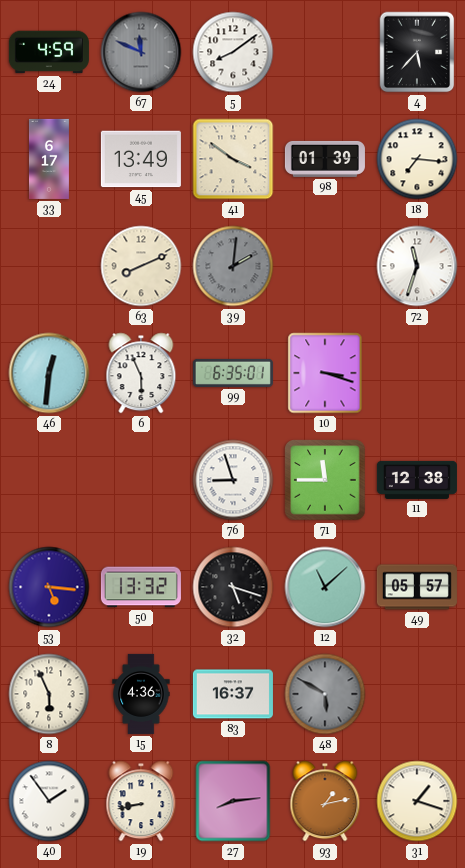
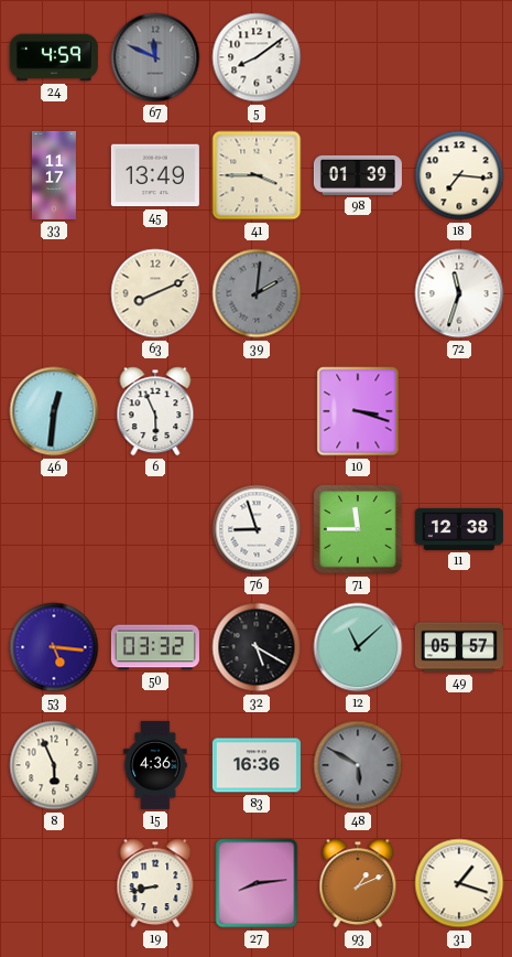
4: 5:37 -> none
33: 6:17 -> 11:17
41: 3:51 -> 3:45
99: 6:35 -> none
50: 13:32 -> 03:32
32: 5:18 -> 5:20
83: 16:37 -> 16:36
40: 1:54 -> none
93: 1:13 -> 1:11
